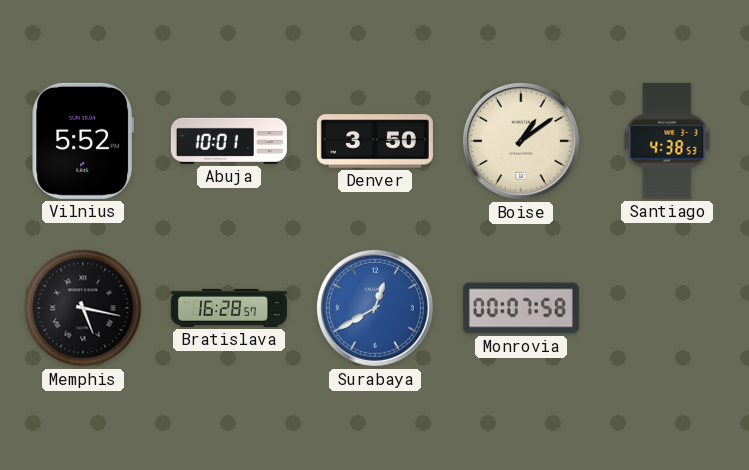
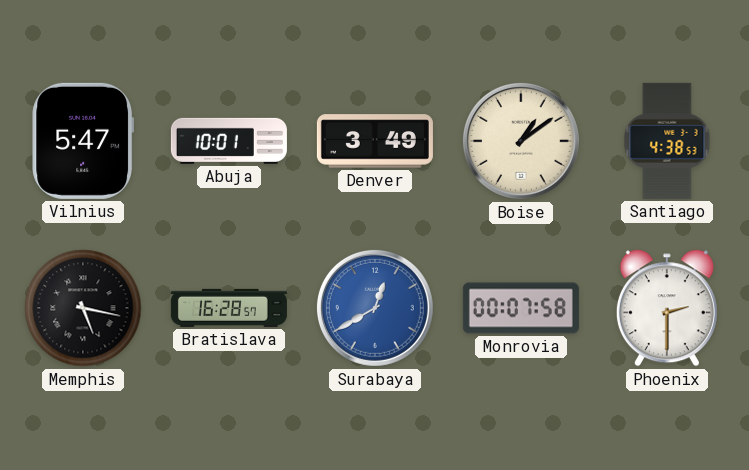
Vilnius: 5:52 -> 5:47
Denver: 3:50 -> 3:49
Phoenix: none -> 2:30
